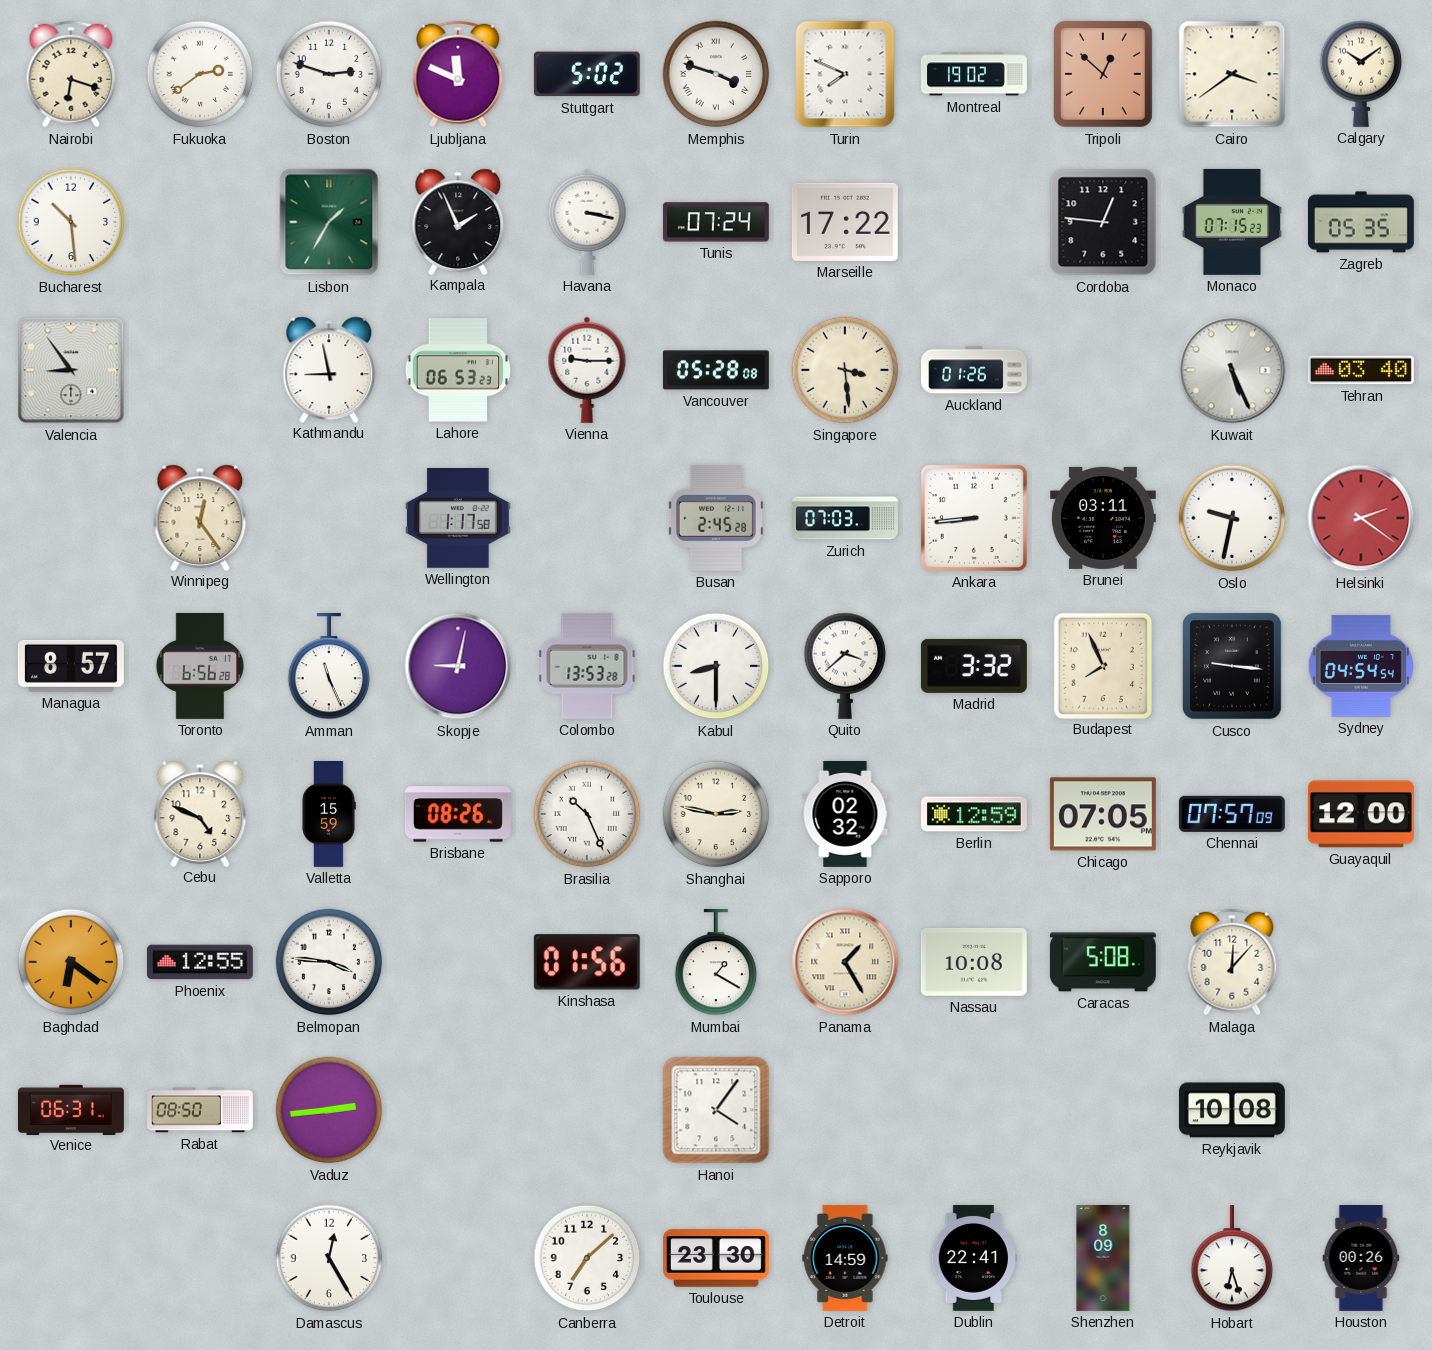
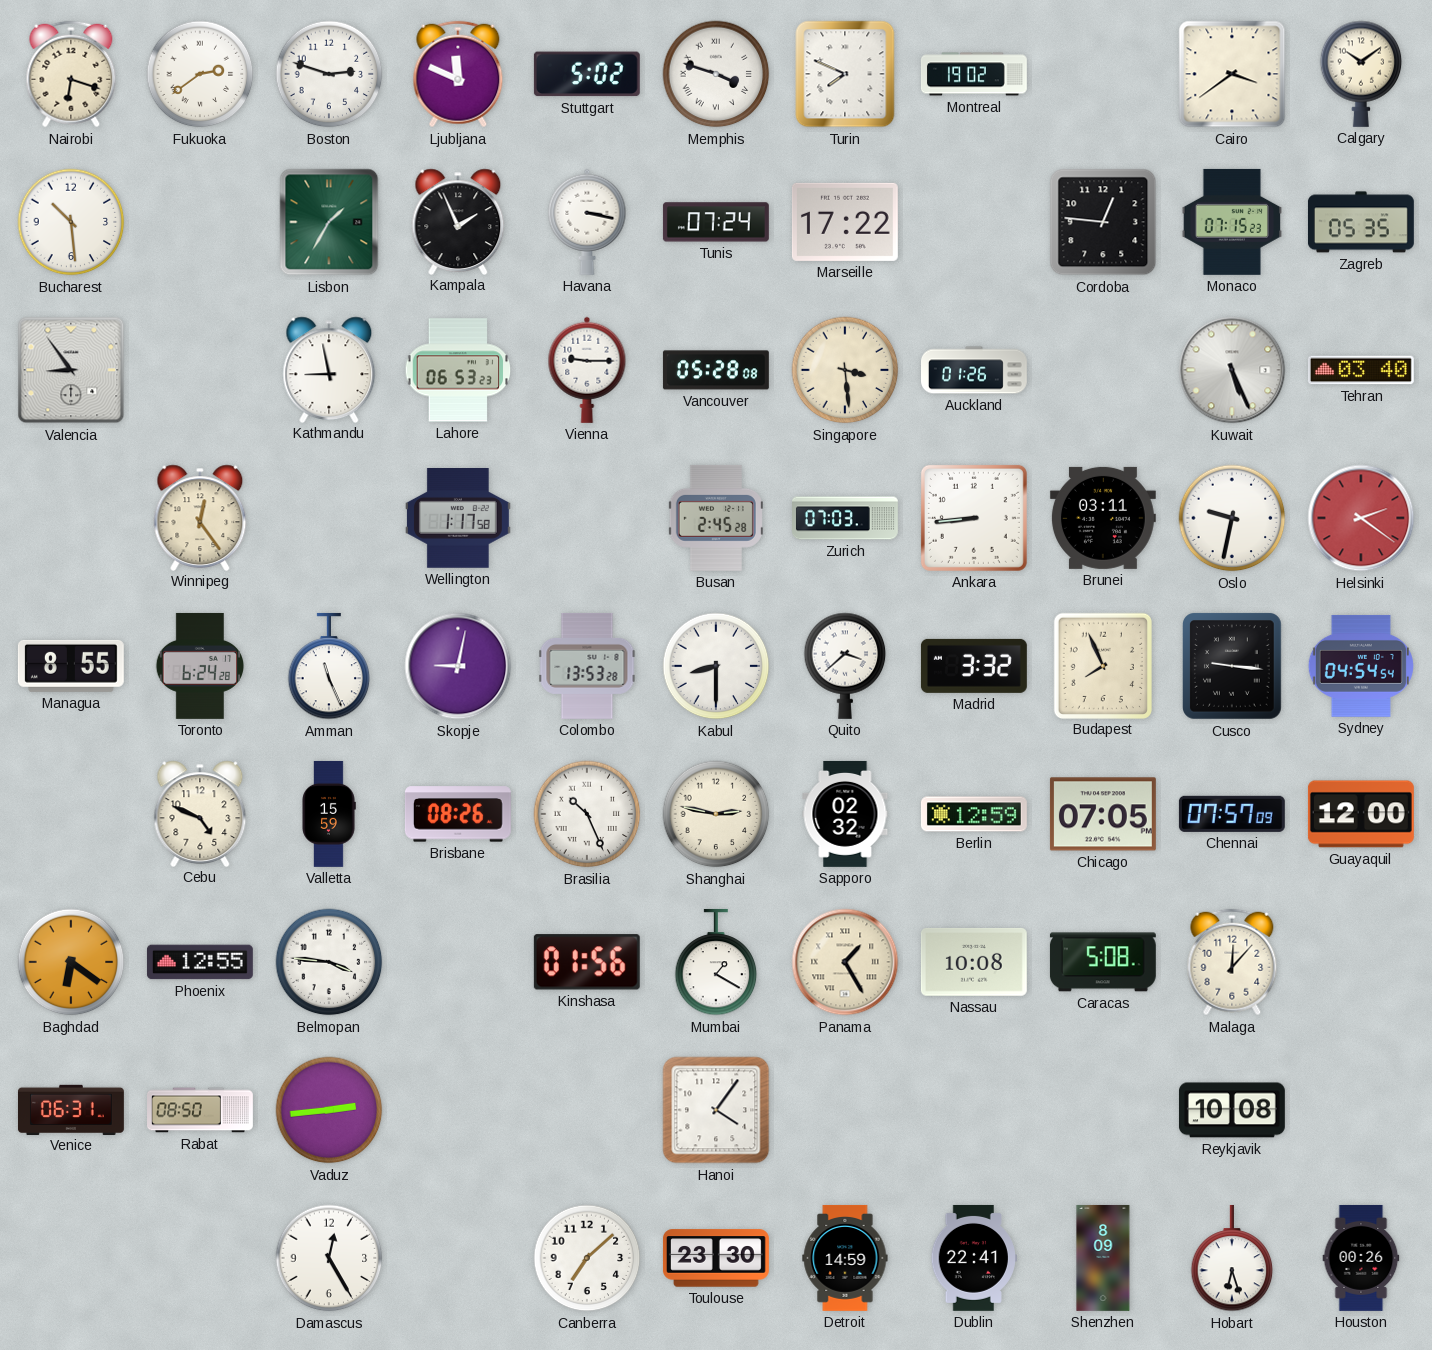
Tripoli: 12:52 -> none
Managua: 8:57 -> 8:55
Toronto: 6:56 -> 6:24
